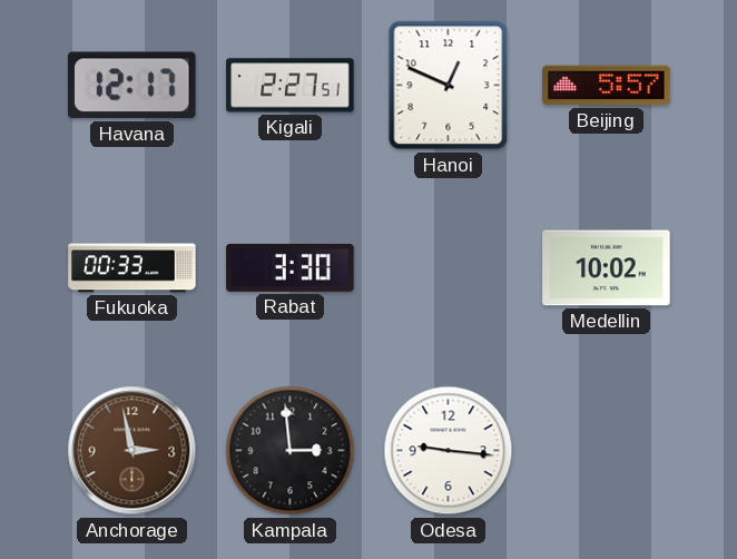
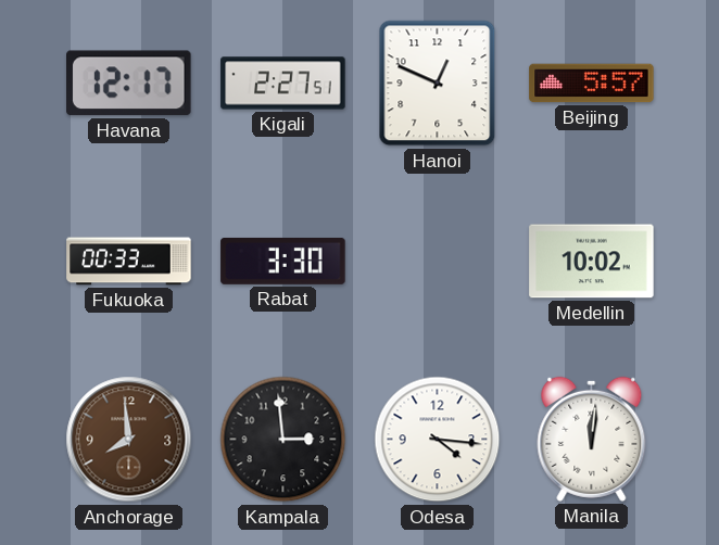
Anchorage: 2:58 -> 7:59
Odesa: 9:16 -> 4:16
Manila: none -> 12:01
